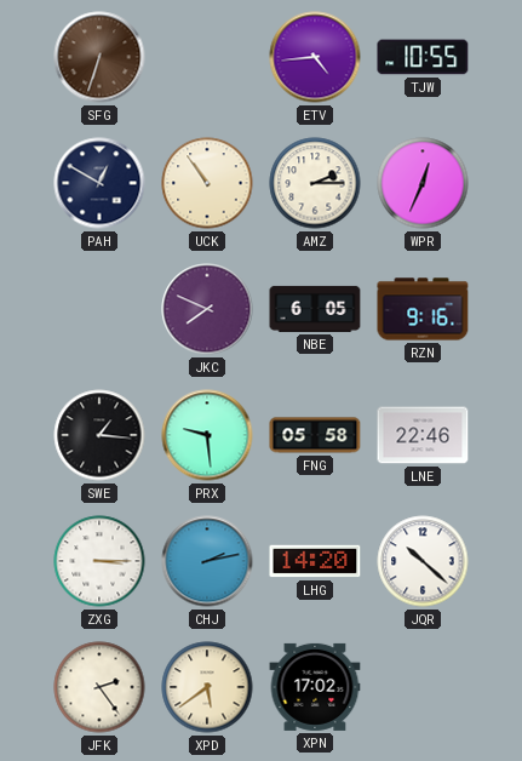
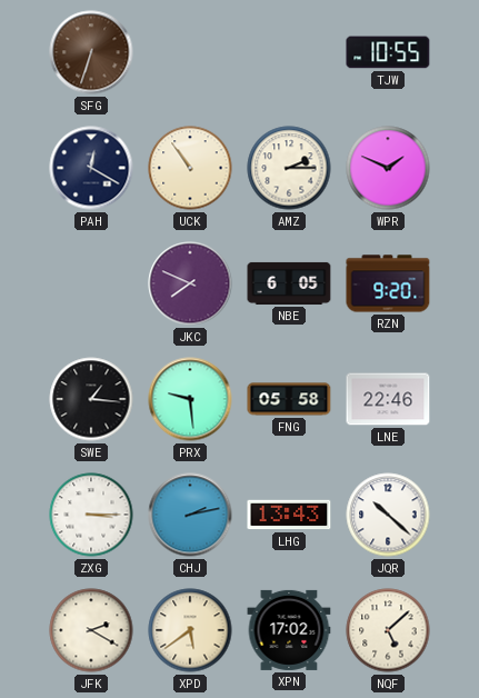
ETV: 4:44 -> none
PAH: 12:50 -> 12:20
WPR: 12:34 -> 1:49
RZN: 9:16 -> 9:20
LHG: 14:20 -> 13:43
JFK: 2:24 -> 2:20
NQF: none -> 5:08
